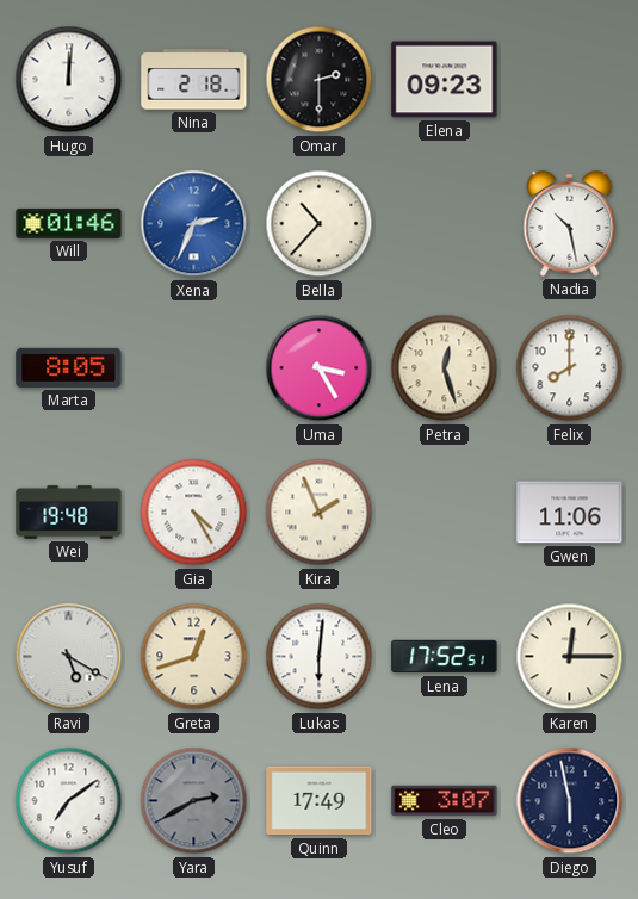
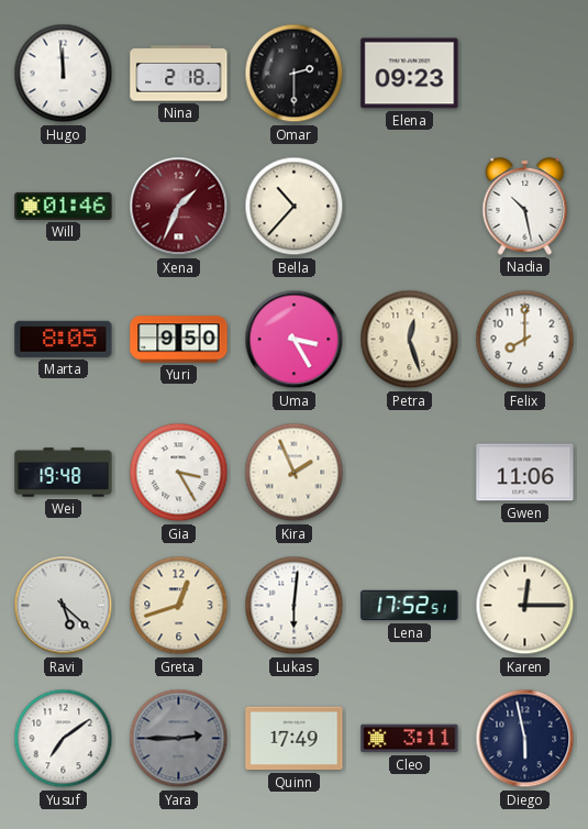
Hugo: 12:01 -> 11:59
Xena: 2:34 -> 1:34
Xena dial: blue -> burgundy
Yuri: none -> 9:50
Gia: 4:25 -> 3:25
Ravi: 5:20 -> 5:22
Yara: 2:40 -> 2:45
Cleo: 3:07 -> 3:11
